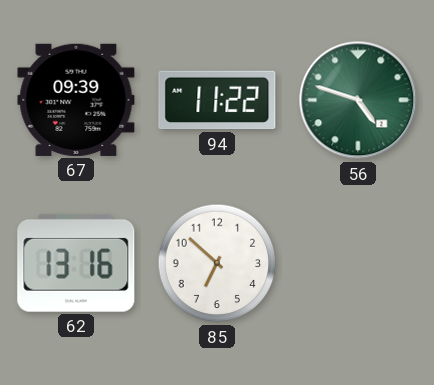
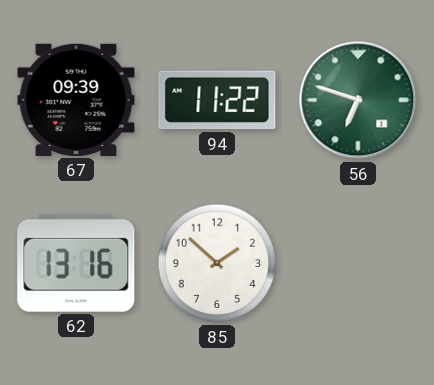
56: 4:48 -> 6:48
85: 6:52 -> 1:52
